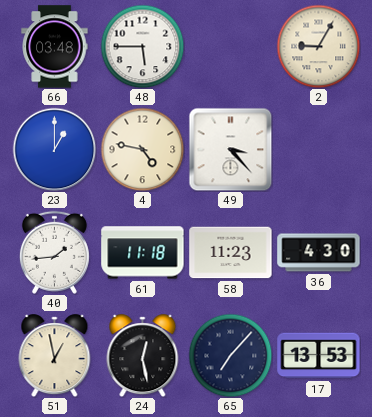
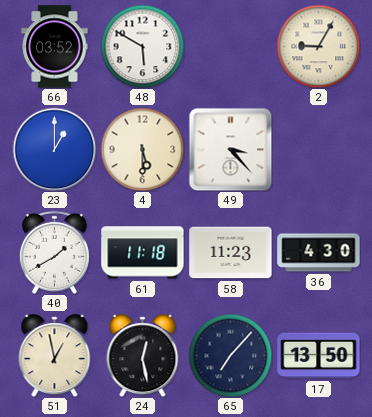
66: 03:48 -> 03:52
48: 5:45 -> 5:50
4: 4:47 -> 5:30
40: 1:44 -> 1:40
17: 13:53 -> 13:50
